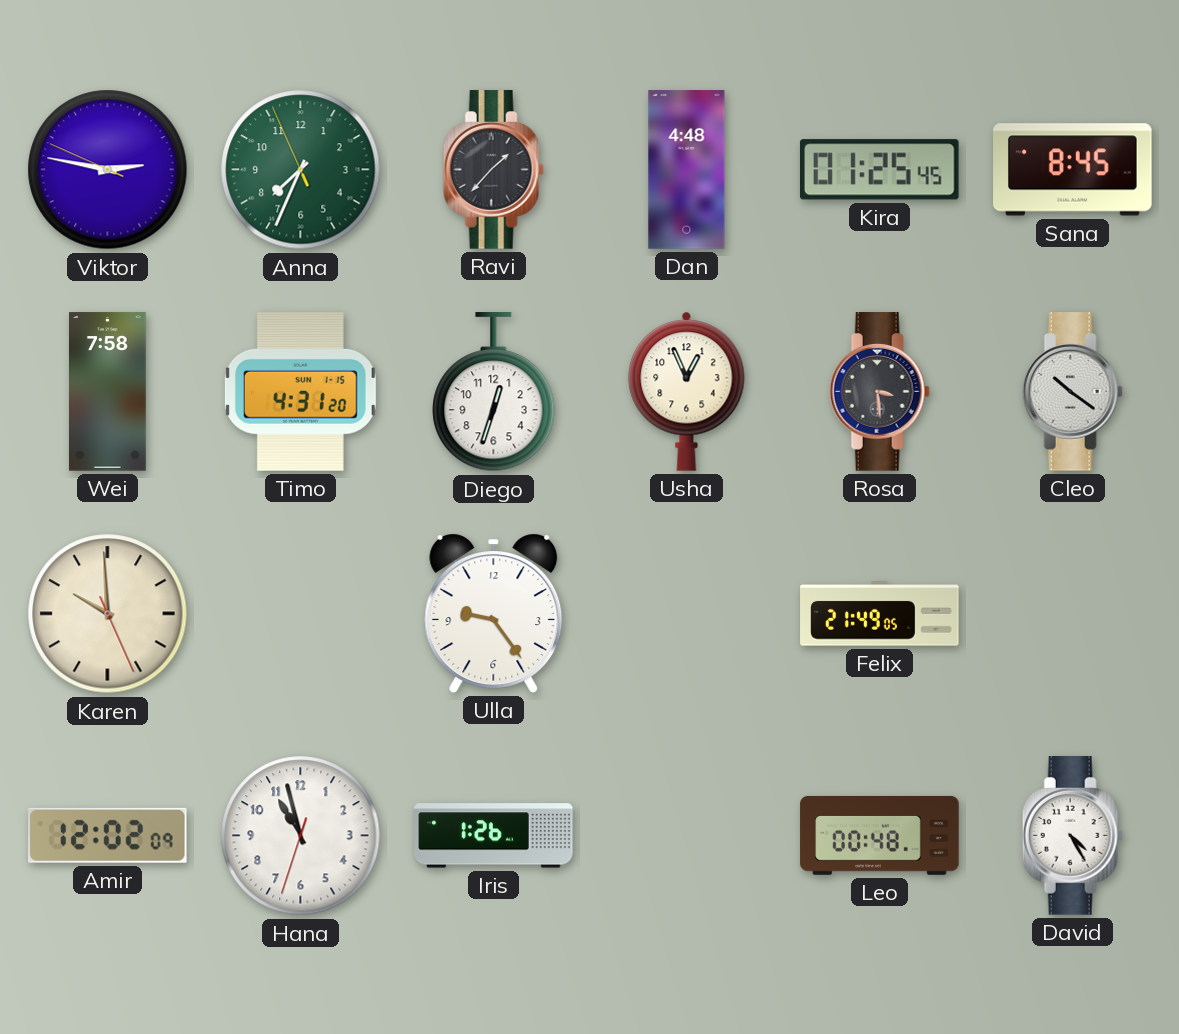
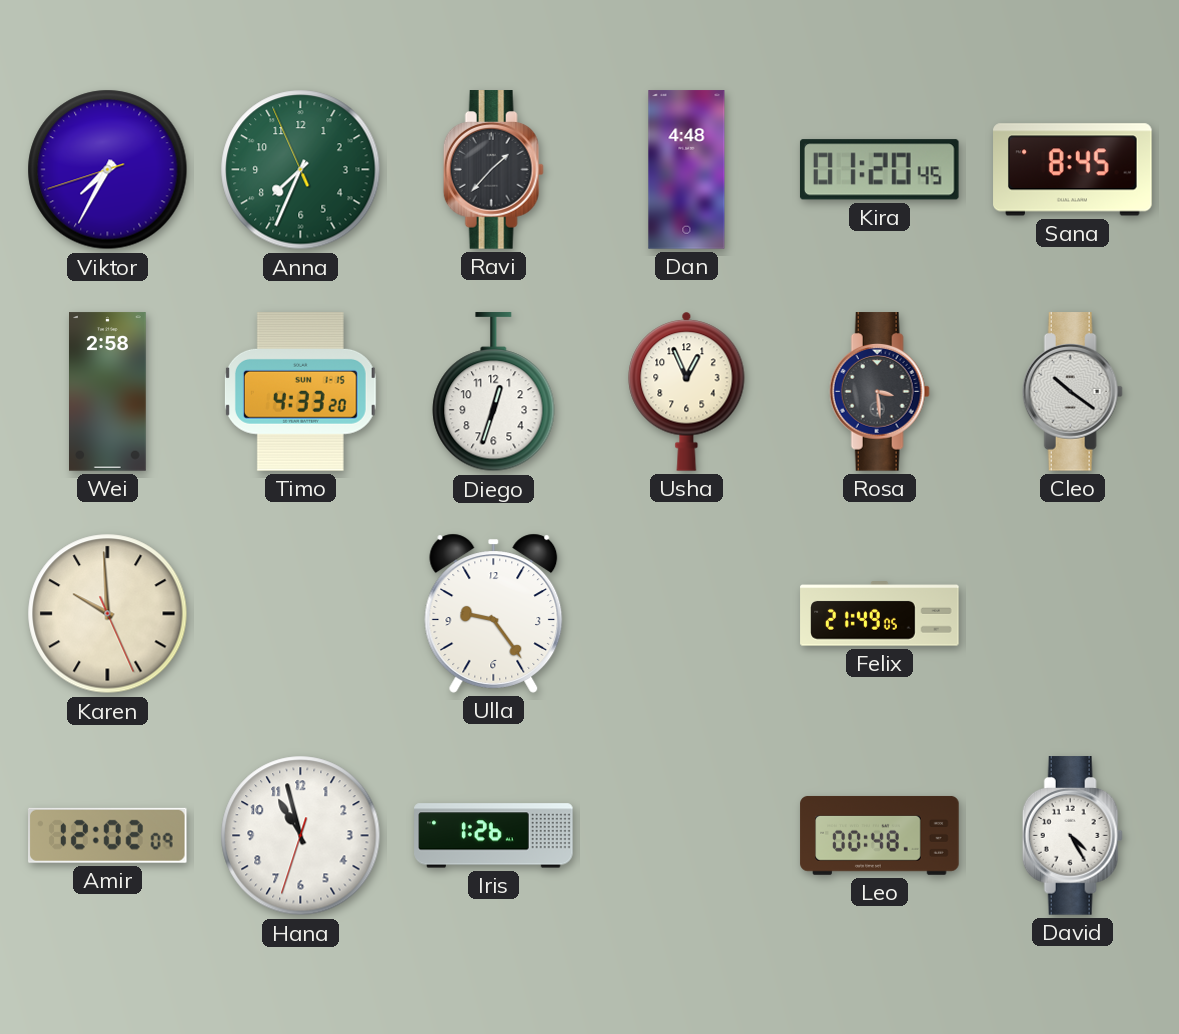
Viktor: 2:46 -> 7:34
Kira: 01:25 -> 01:20
Wei: 7:58 -> 2:58
Timo: 4:31 -> 4:33
